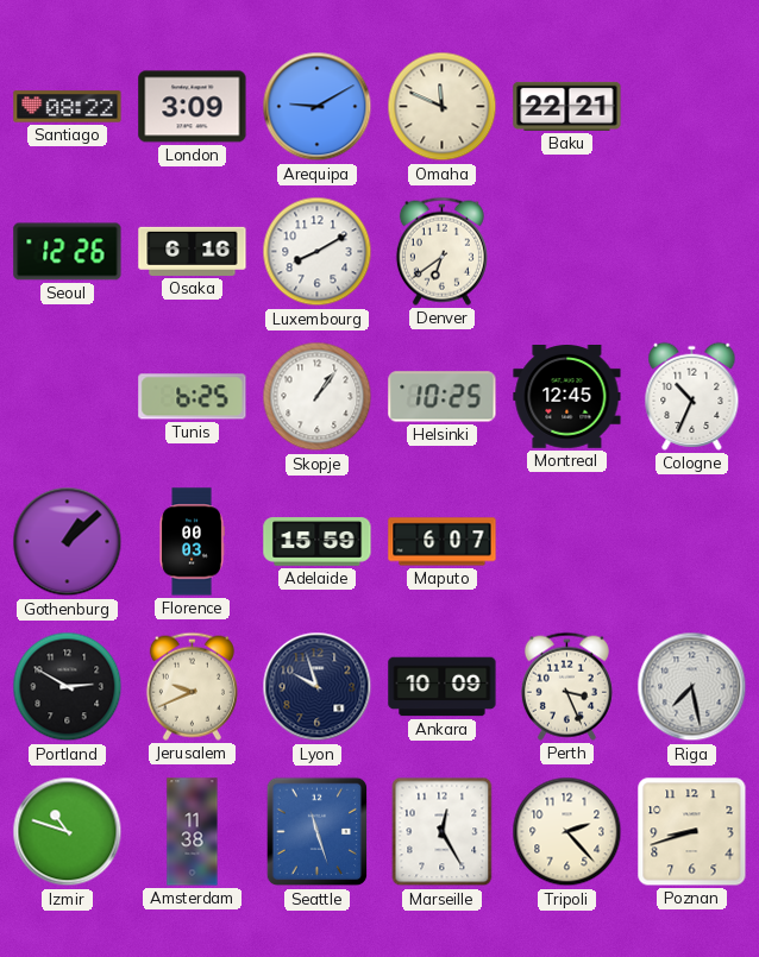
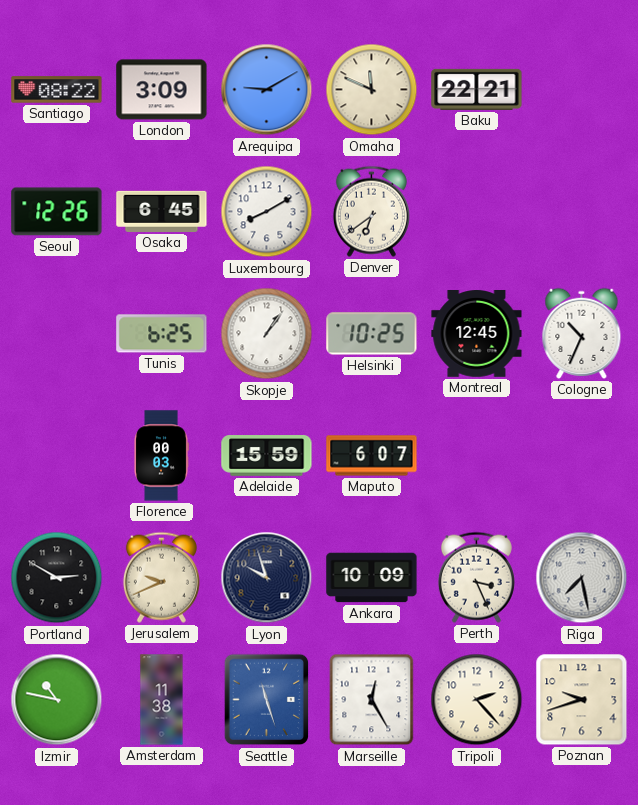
Osaka: 6:16 -> 6:45
Gothenburg: 1:08 -> none
Izmir: 10:48 -> 10:47
Poznan: 8:42 -> 9:42
